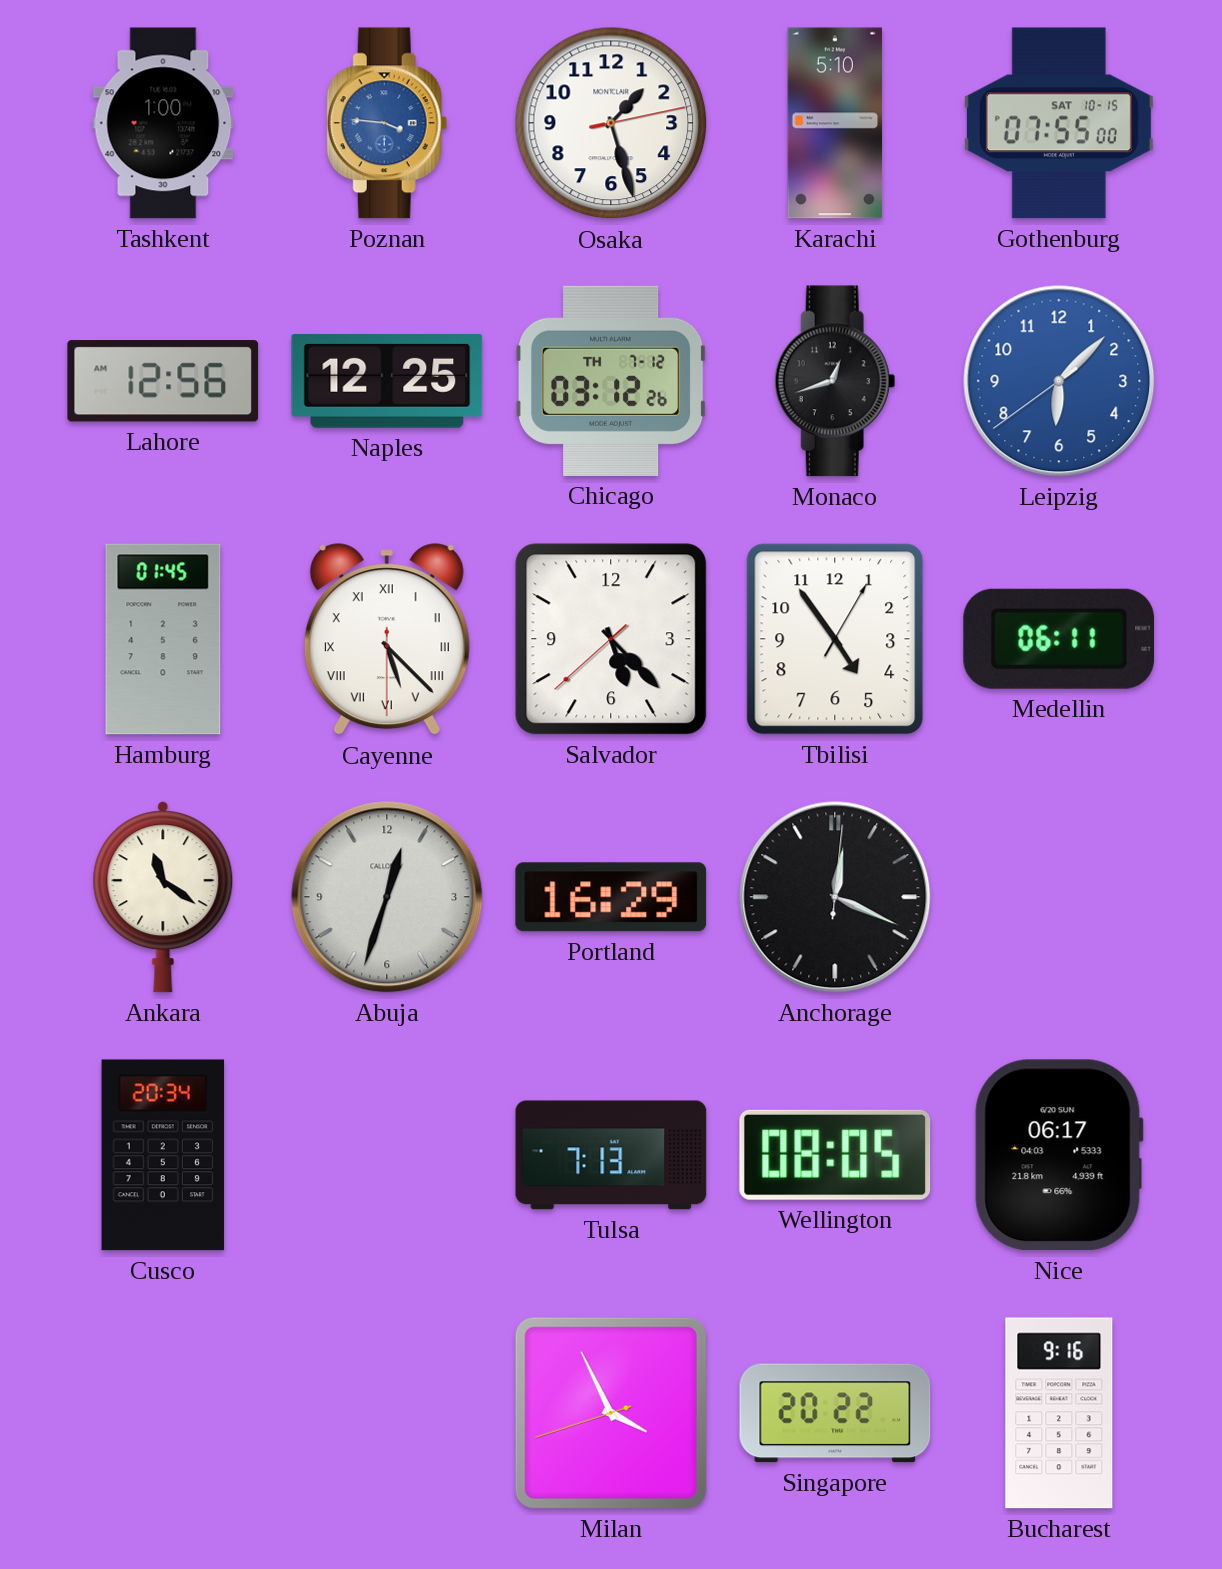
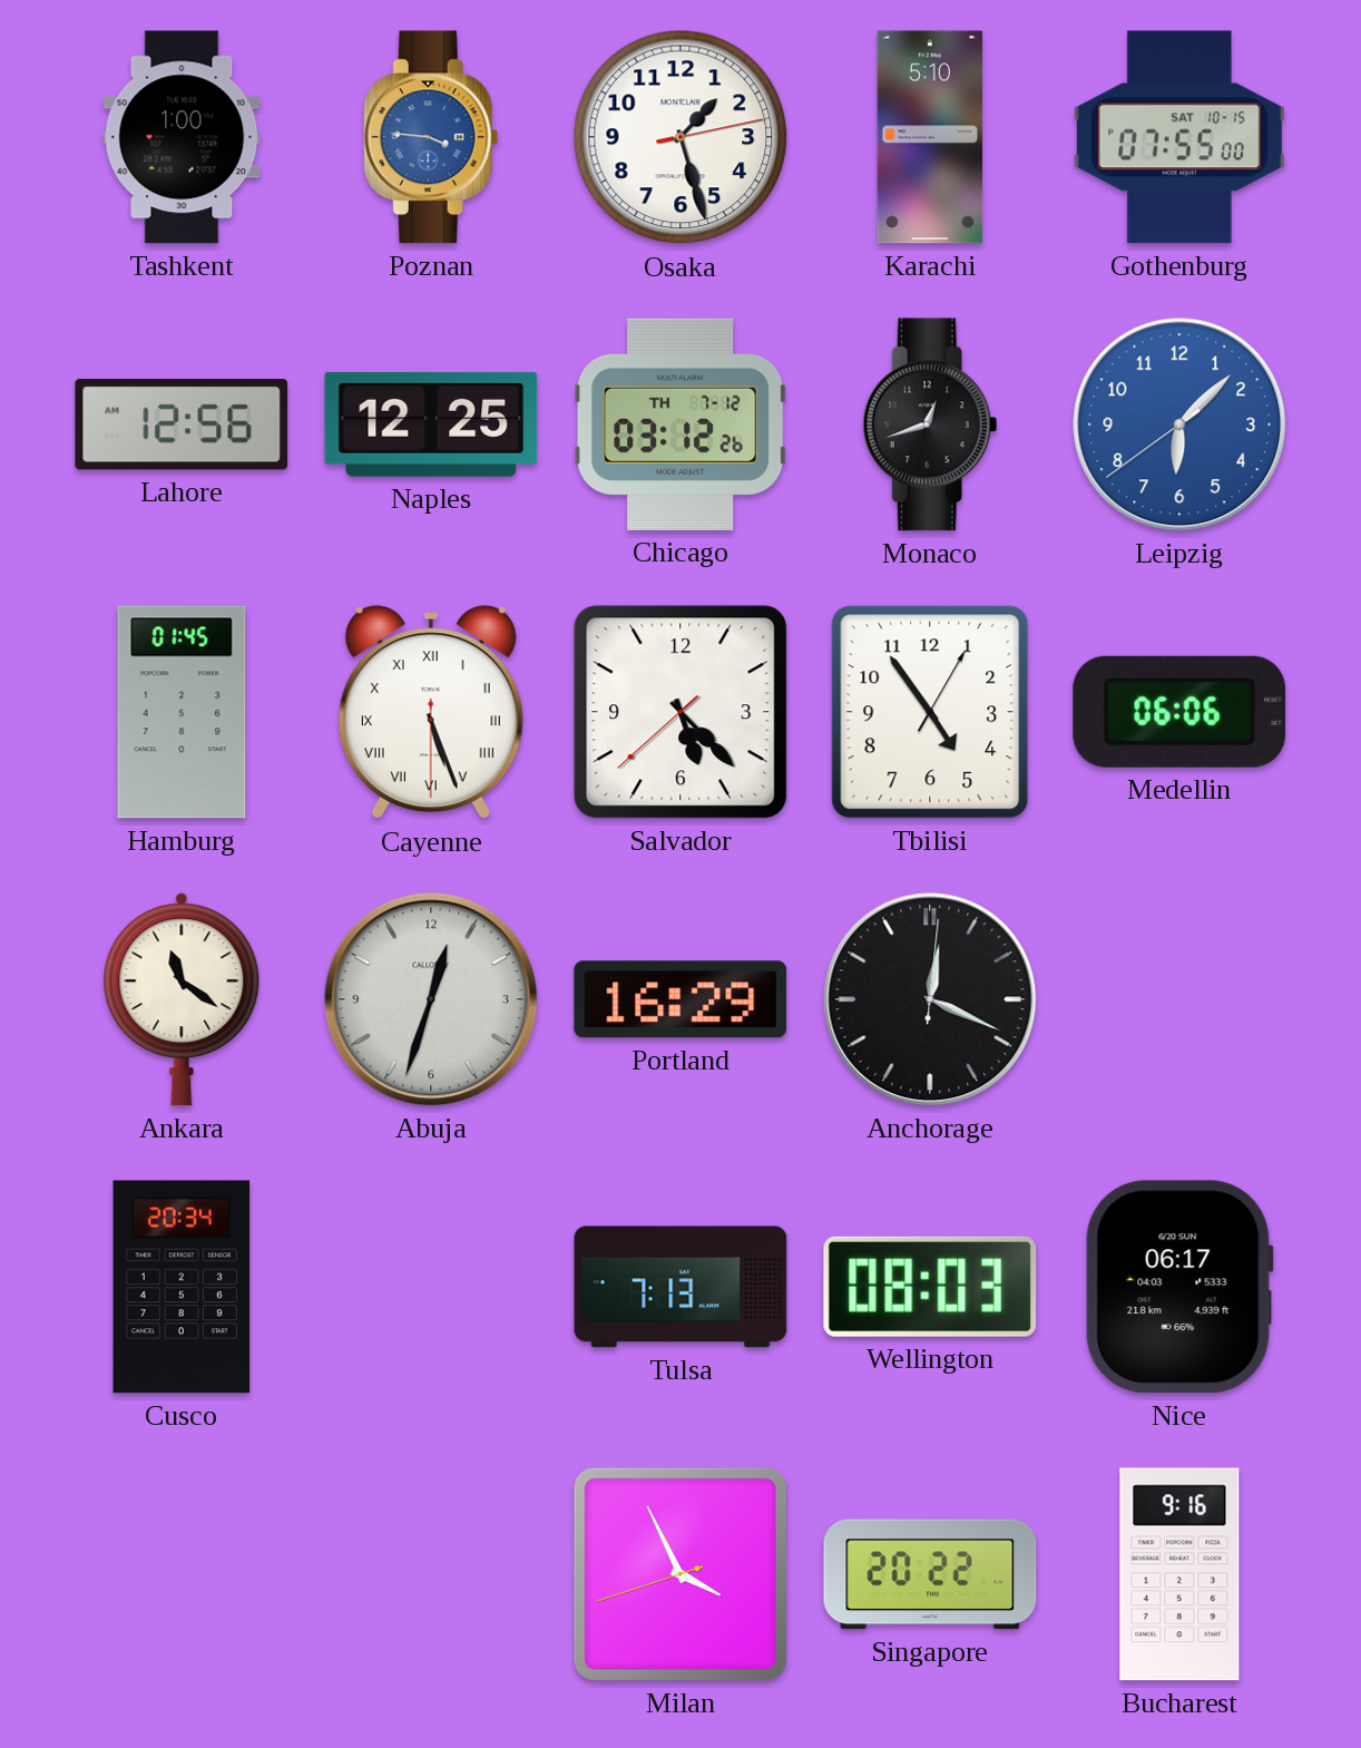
Cayenne: 5:22 -> 5:26
Medellin: 06:11 -> 06:06
Wellington: 08:05 -> 08:03
